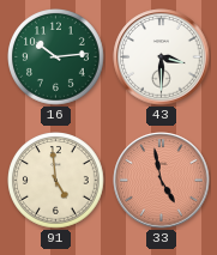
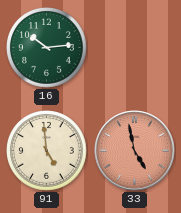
43: 3:30 -> none
